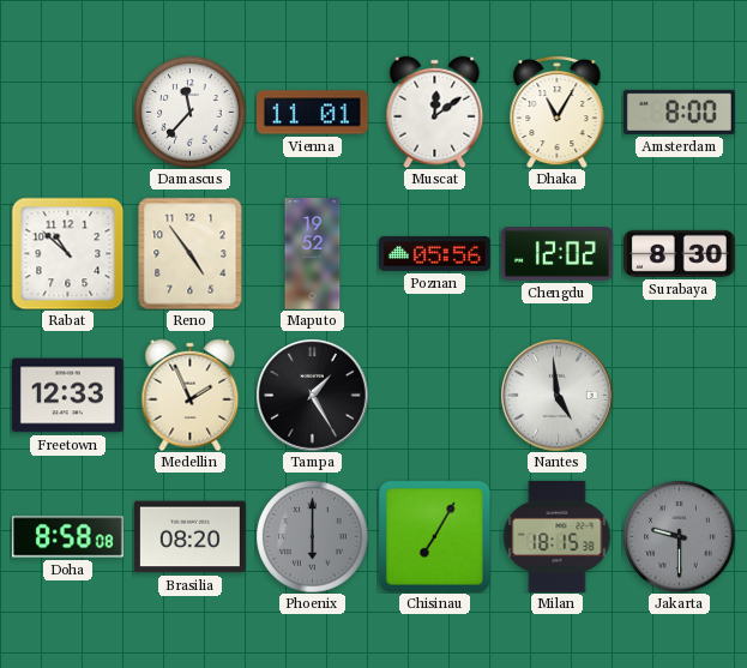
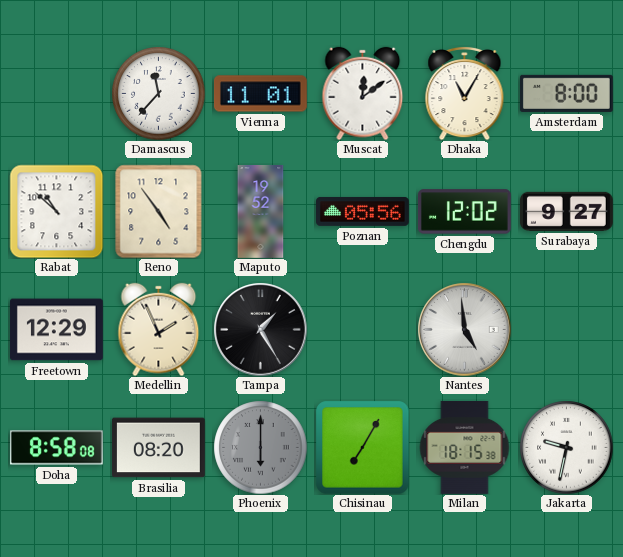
Surabaya: 8:30 -> 9:27
Freetown: 12:33 -> 12:29
Jakarta: 9:30 -> 9:32
Jakarta dial: grey -> white
